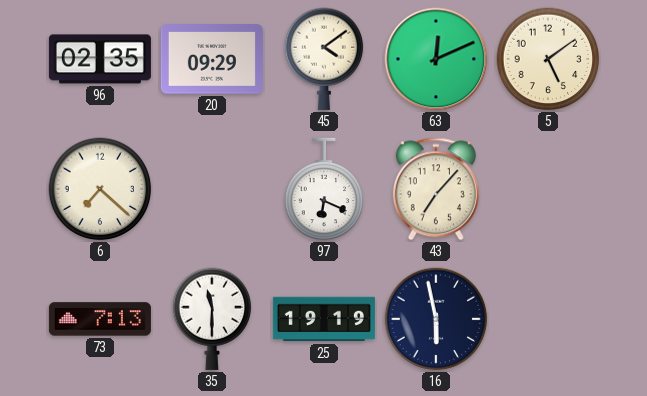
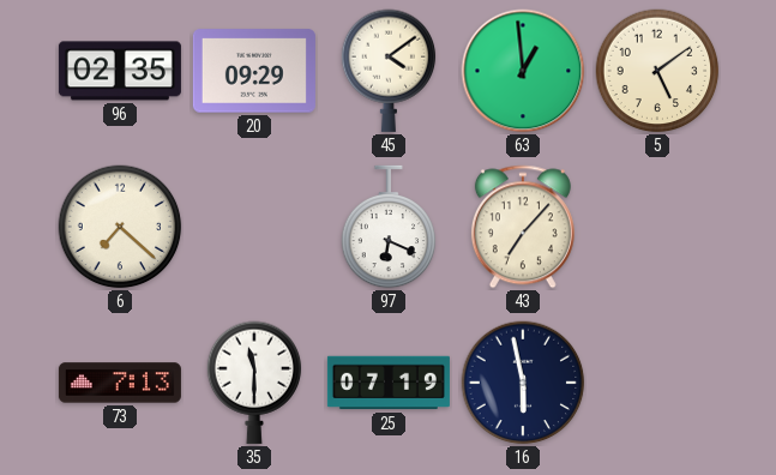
63: 12:11 -> 12:59
25: 19:19 -> 07:19
